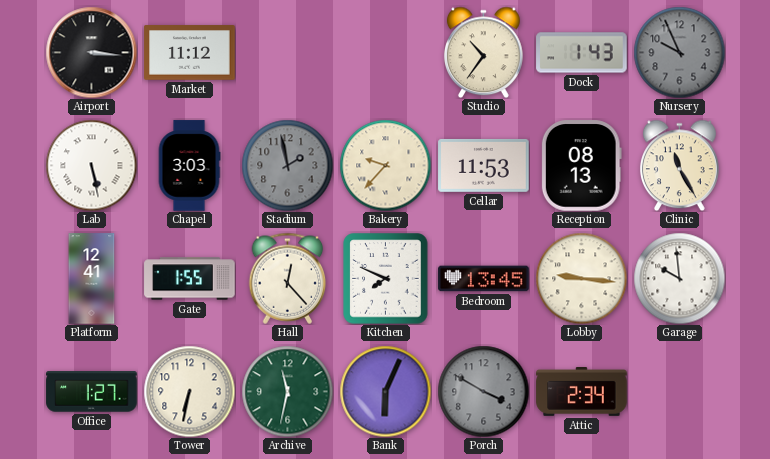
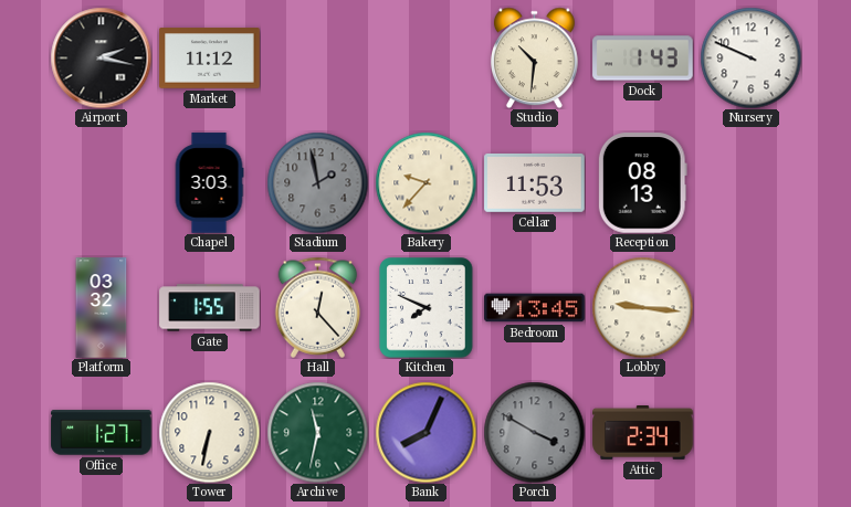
Airport: 3:16 -> 2:17
Studio: 10:36 -> 10:31
Nursery: 9:56 -> 9:49
Nursery dial: grey -> white
Lab: 5:28 -> none
Clinic: 11:25 -> none
Platform: 12:41 -> 03:32
Garage: 9:59 -> none
Bank: 6:04 -> 8:04
